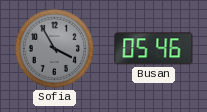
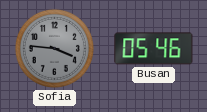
Sofia: 3:55 -> 3:46
